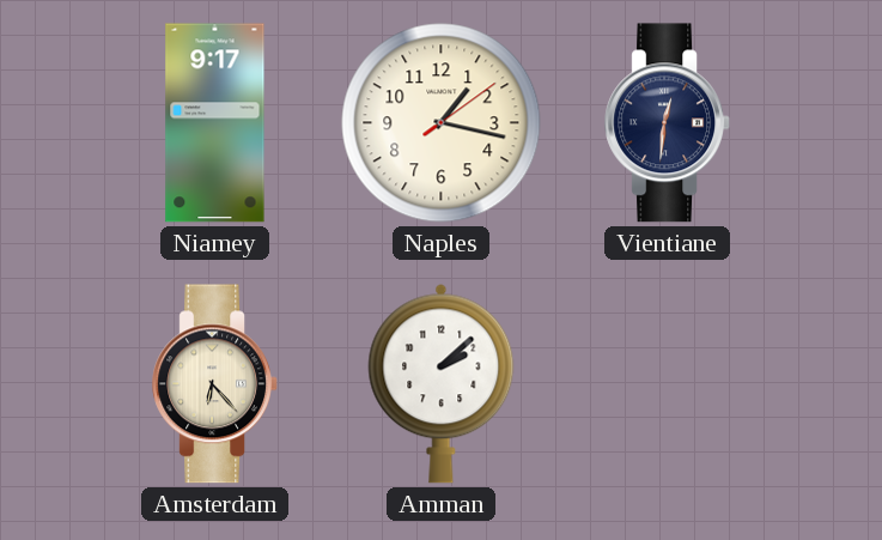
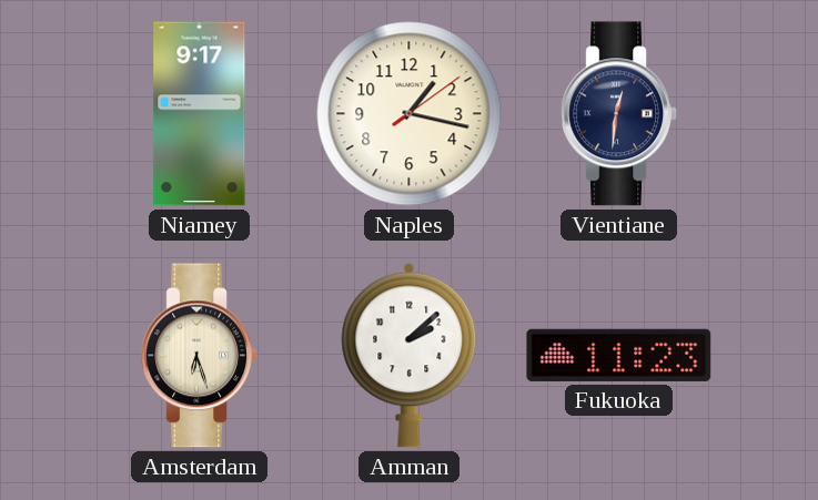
Amsterdam: 6:23 -> 6:27
Fukuoka: none -> 11:23
